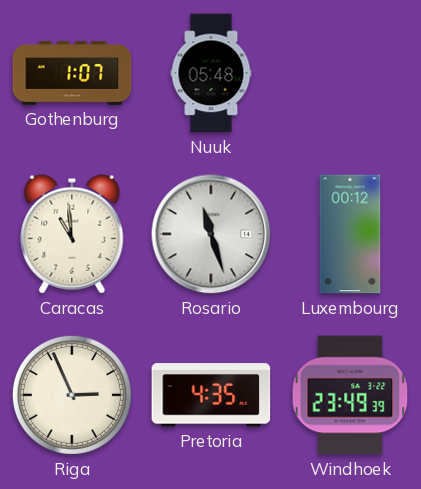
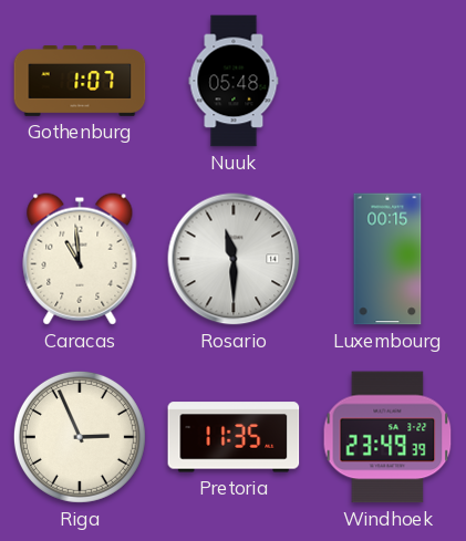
Rosario: 11:27 -> 11:30
Luxembourg: 00:12 -> 00:15
Pretoria: 4:35 -> 11:35
